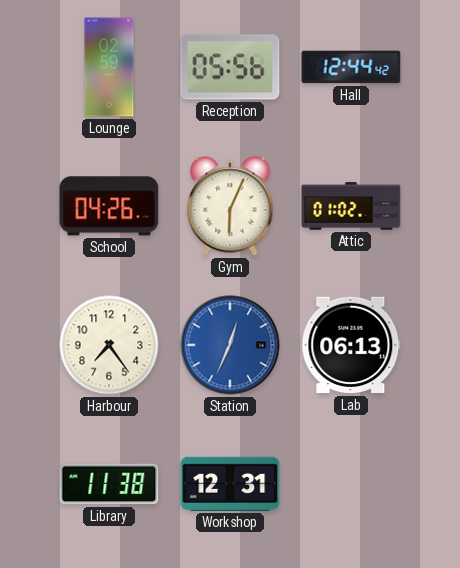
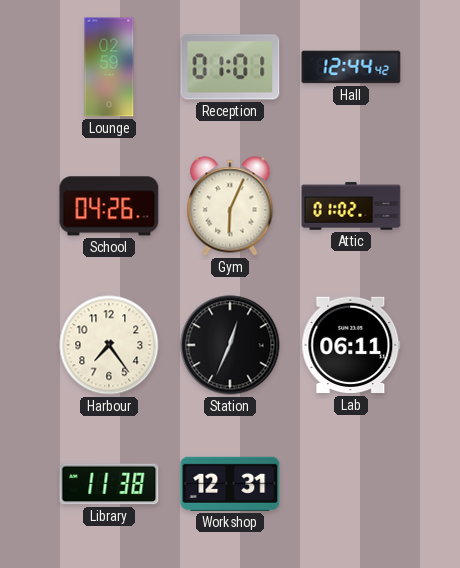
Reception: 05:56 -> 01:01
Station dial: blue -> black
Lab: 06:13 -> 06:11
